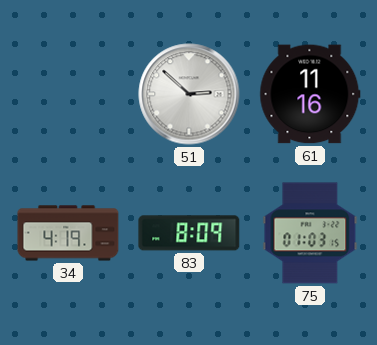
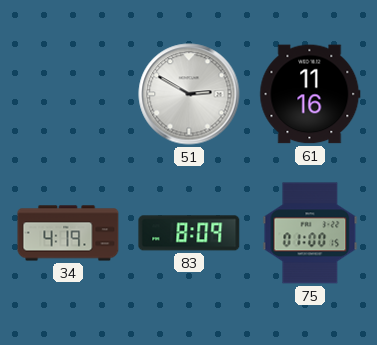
51: 2:52 -> 2:50
75: 01:03 -> 01:00
